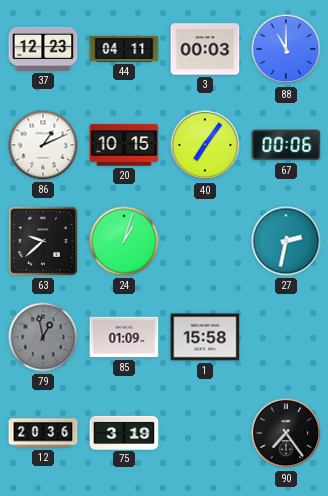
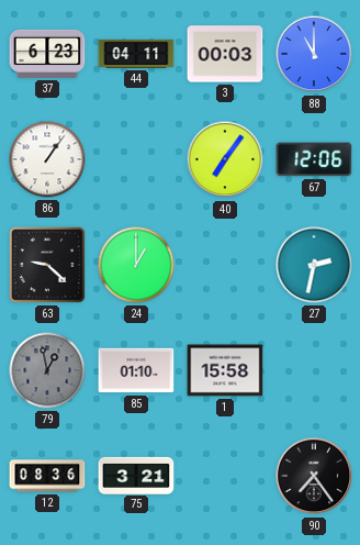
37: 12:23 -> 6:23
86: 1:11 -> 1:06
20: 10:15 -> none
67: 00:06 -> 12:06
63: 9:38 -> 9:22
24: 1:03 -> 1:00
85: 01:09 -> 01:10
12: 20:36 -> 08:36
75: 3:19 -> 3:21
